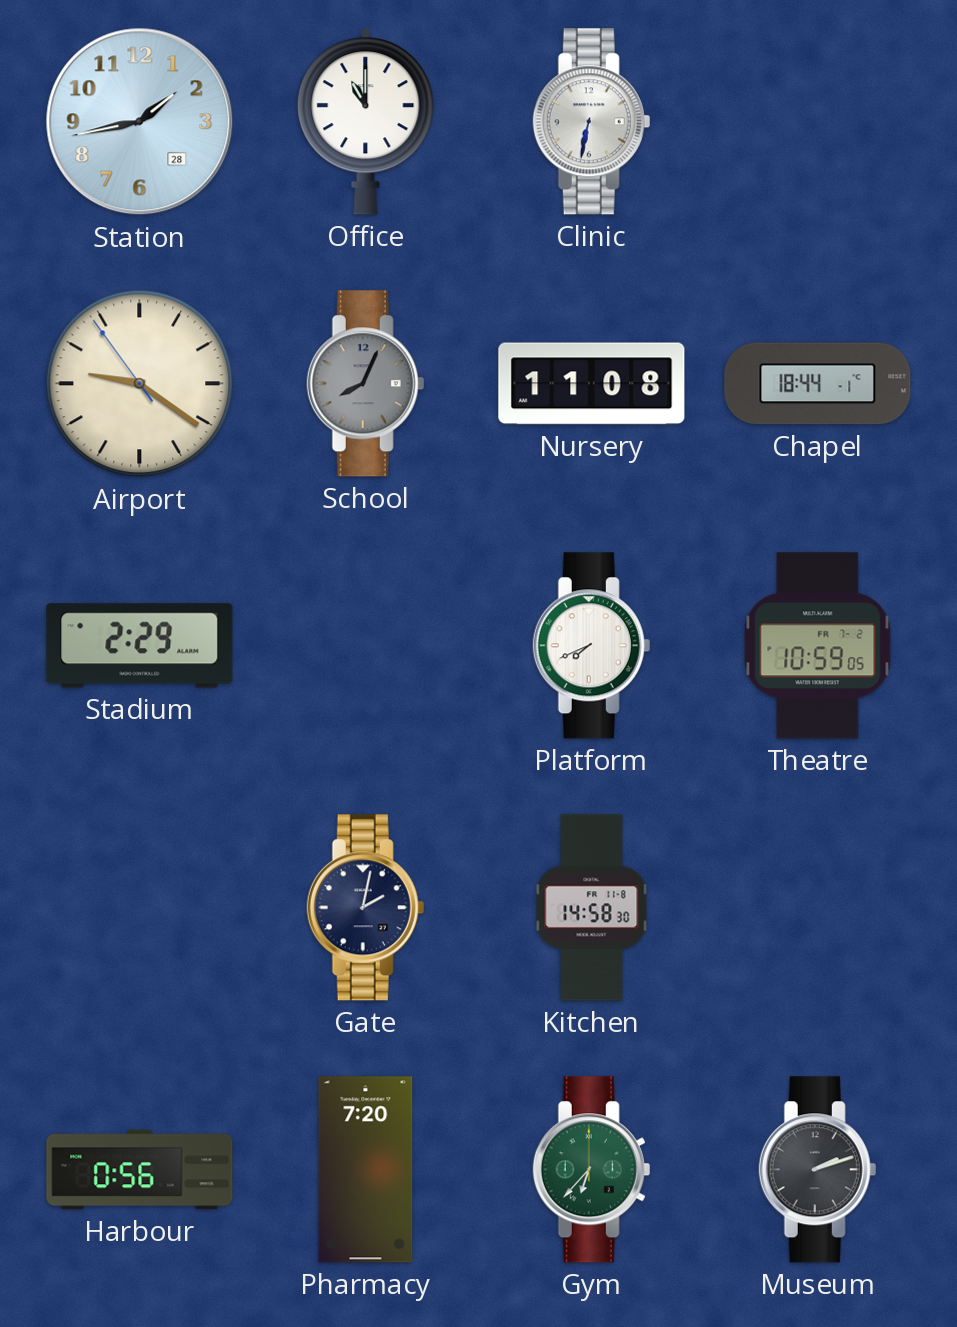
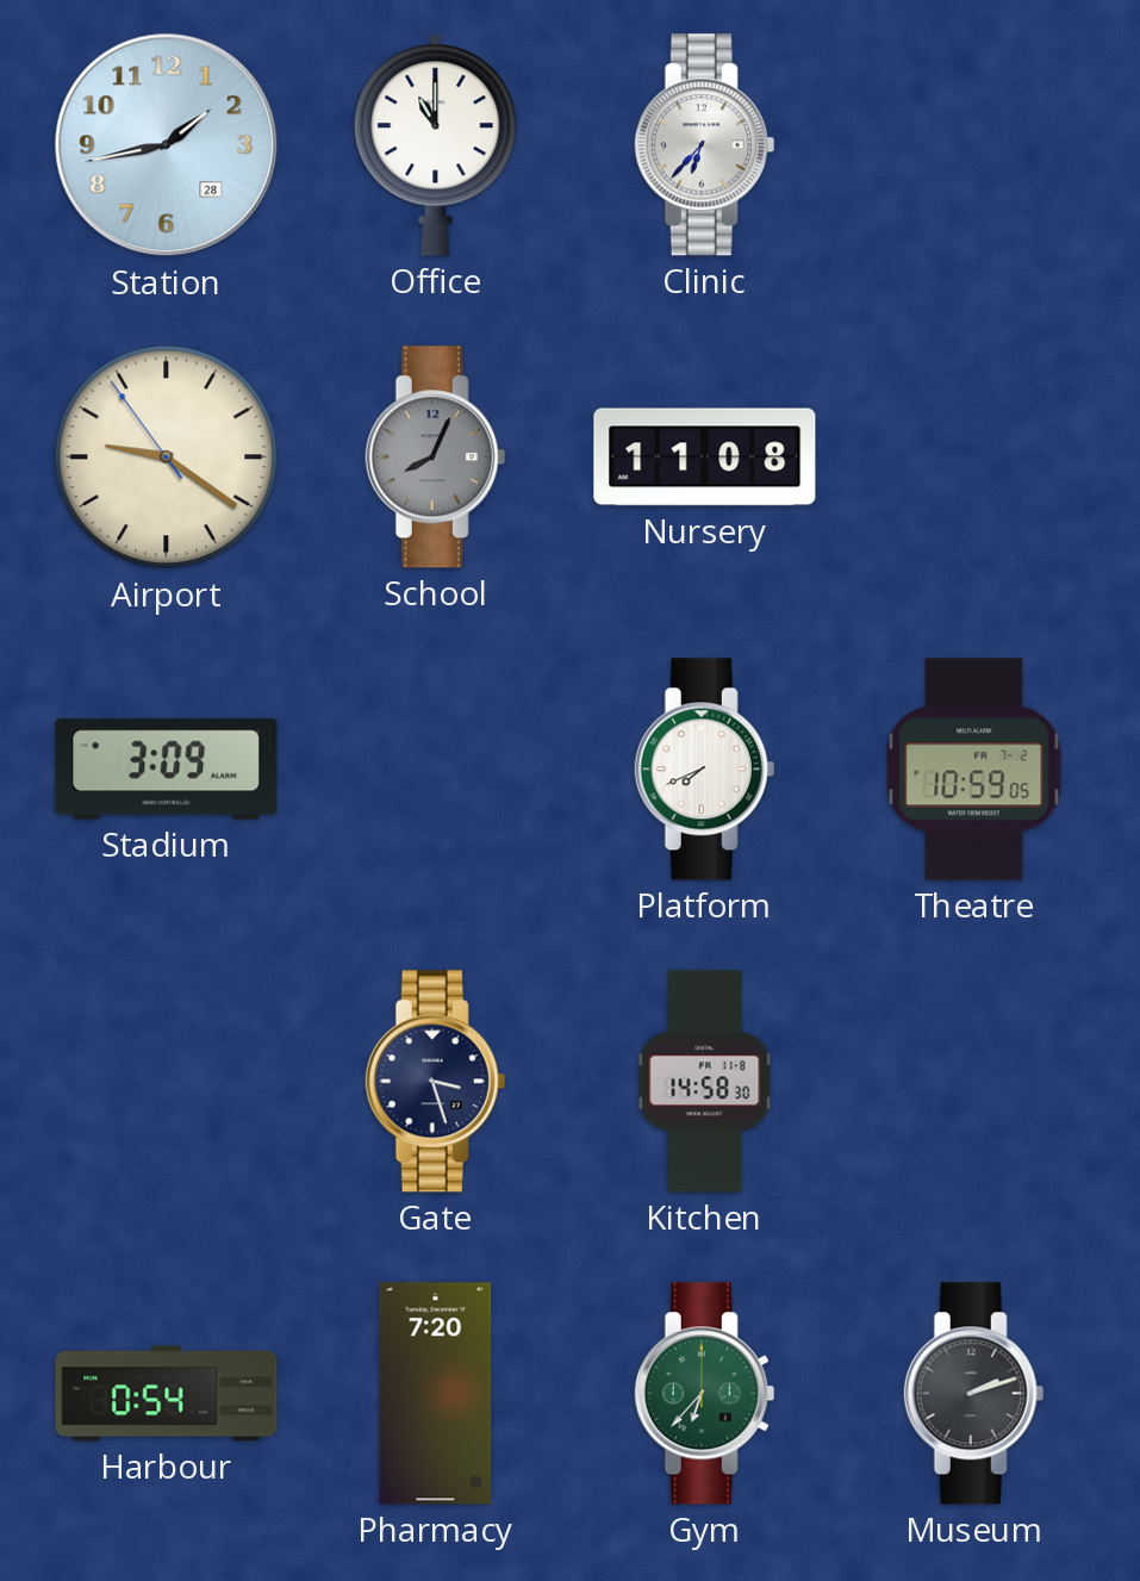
Clinic: 6:32 -> 6:37
Chapel: 18:44 -> none
Stadium: 2:29 -> 3:09
Gate: 2:02 -> 3:27
Harbour: 0:56 -> 0:54
